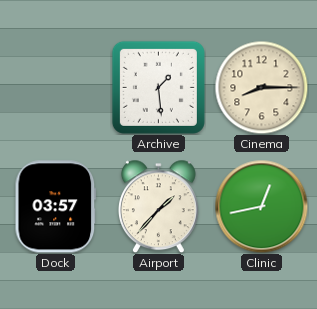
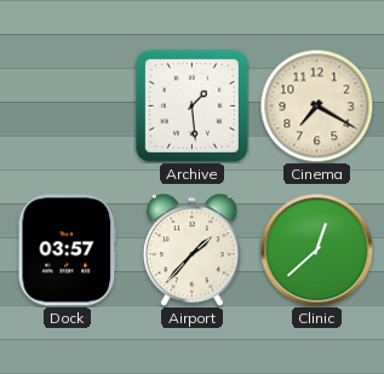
Cinema: 8:15 -> 7:20
Clinic: 12:43 -> 12:38
